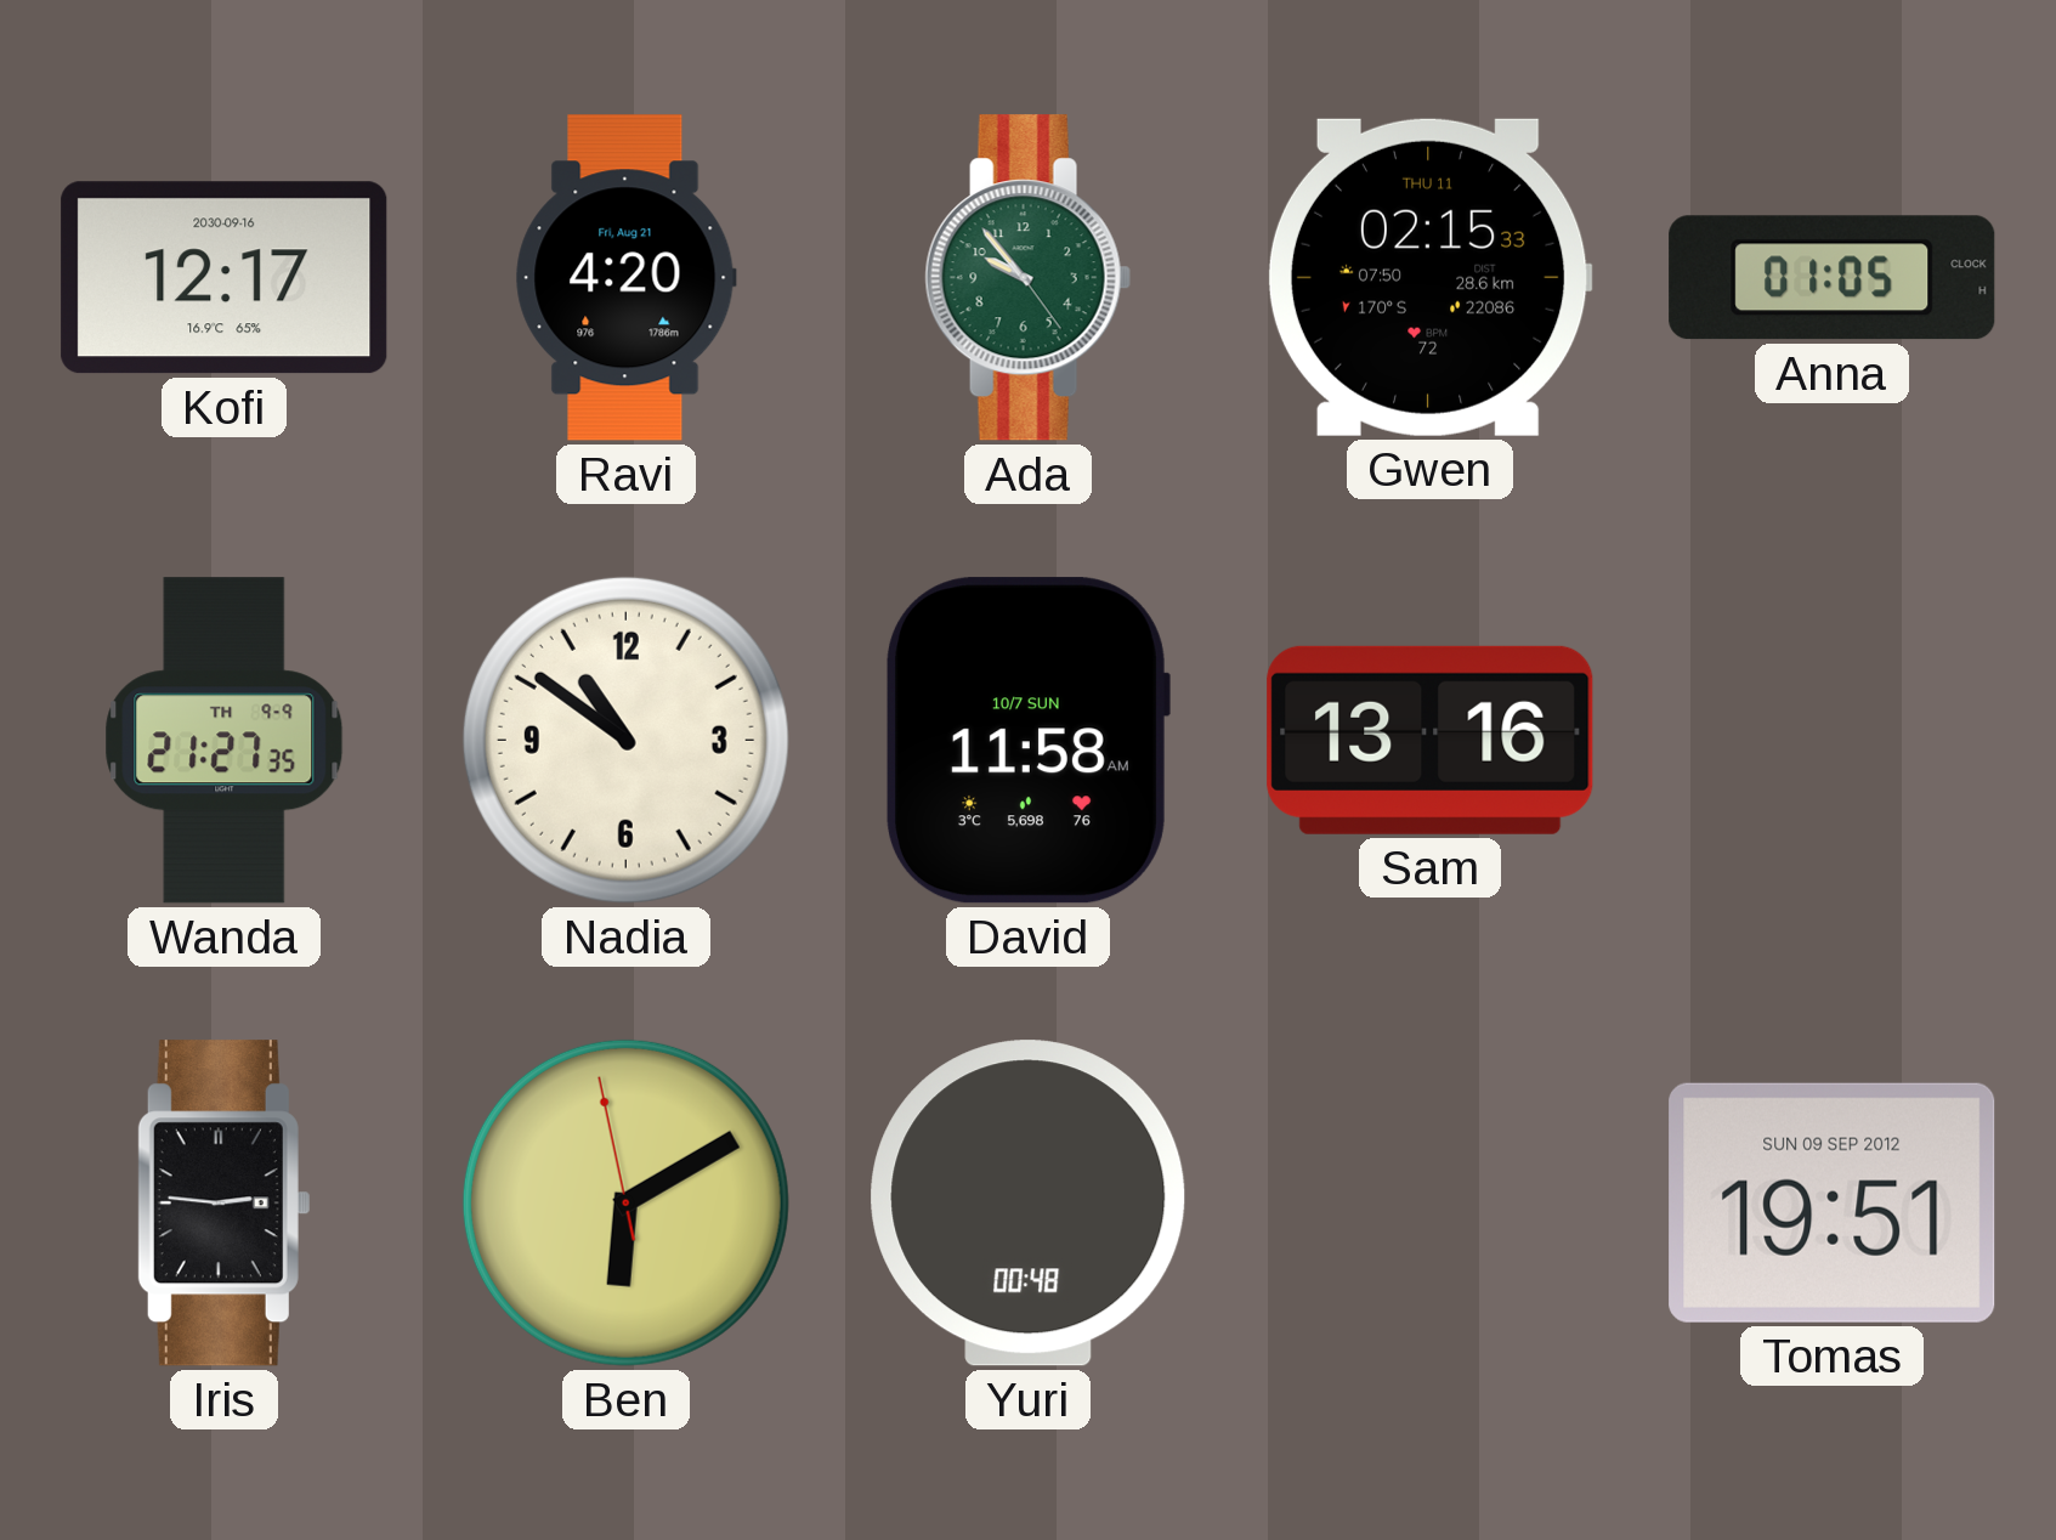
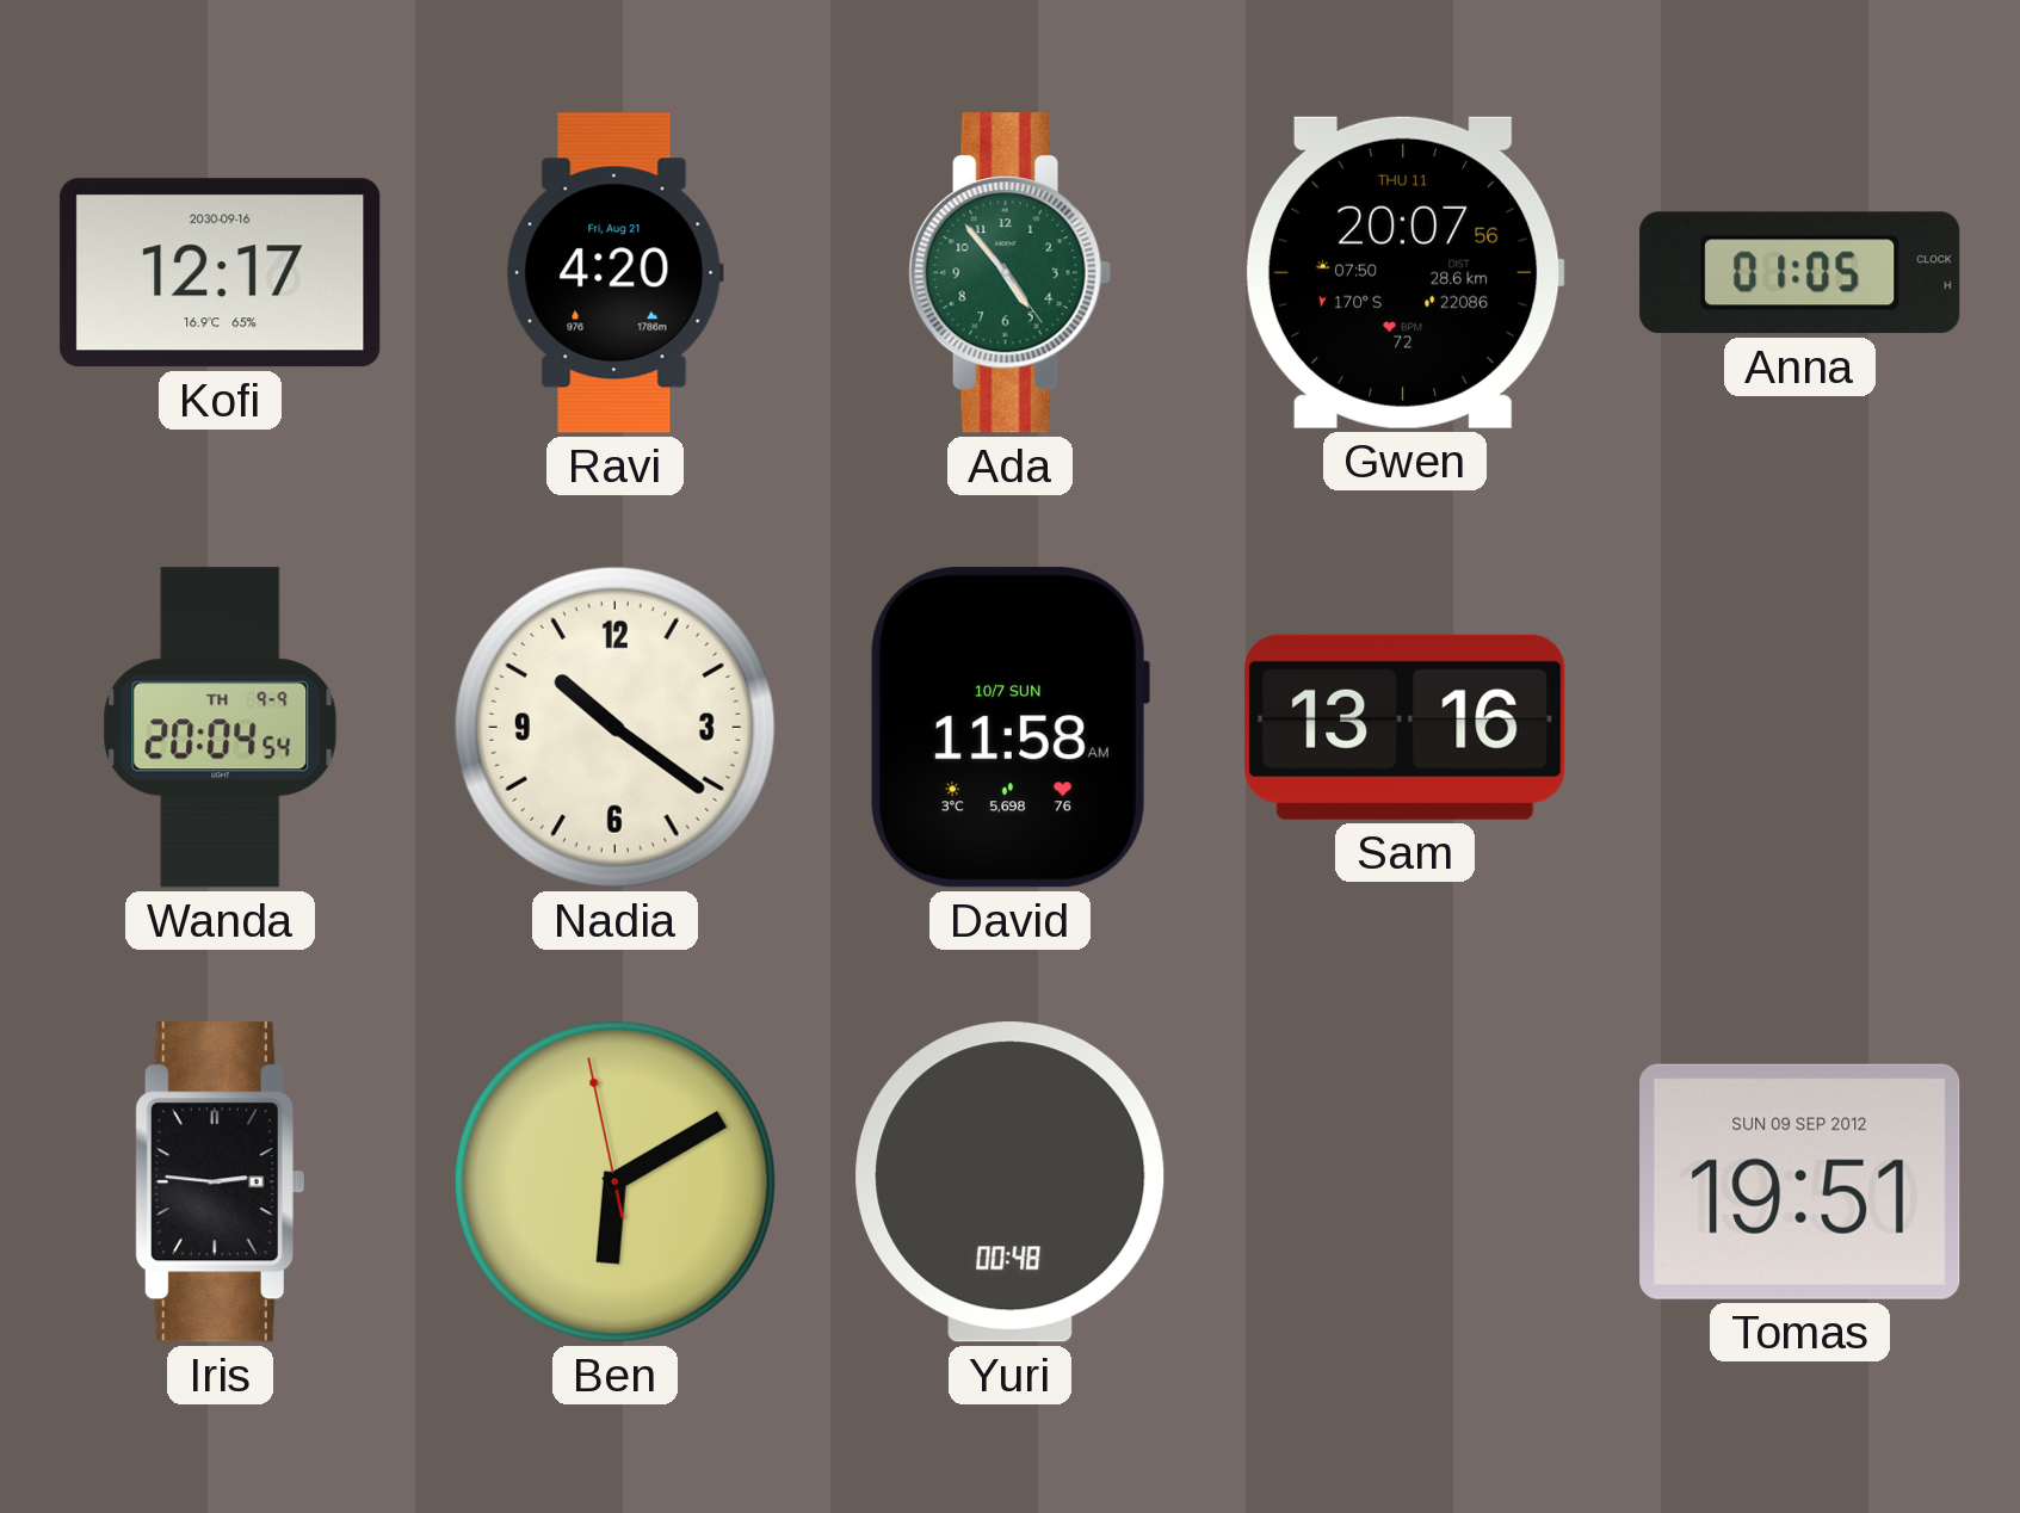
Ada: 9:53 -> 4:53
Gwen: 02:15 -> 20:07
Wanda: 21:27 -> 20:04
Nadia: 10:51 -> 10:21
